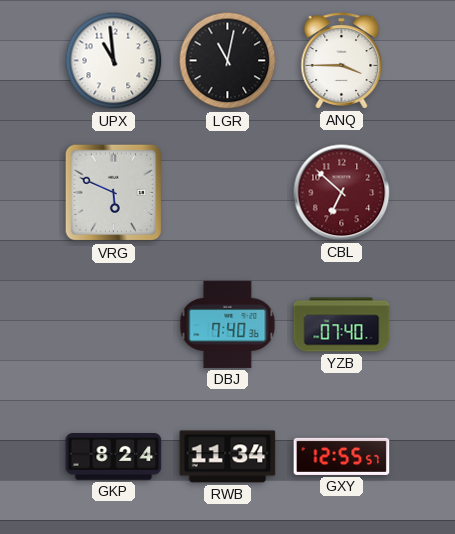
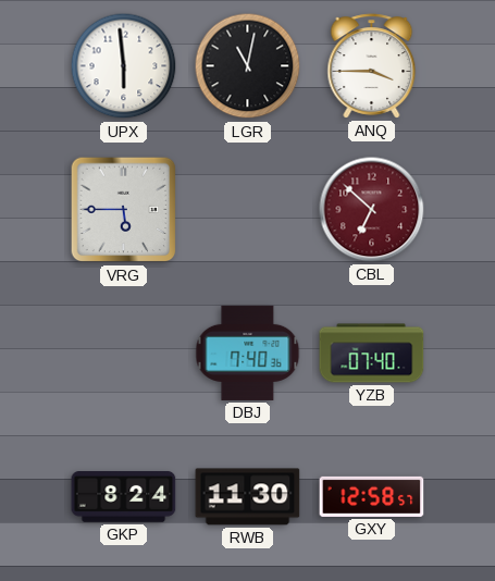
UPX: 10:59 -> 5:59
VRG: 5:49 -> 5:45
RWB: 11:34 -> 11:30
GXY: 12:55 -> 12:58
